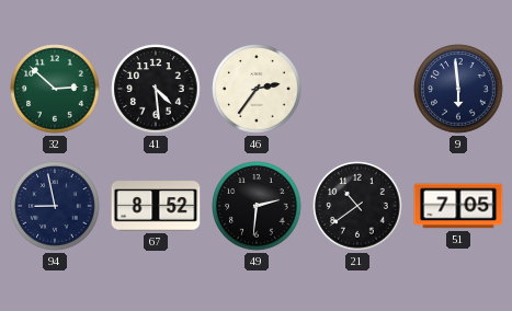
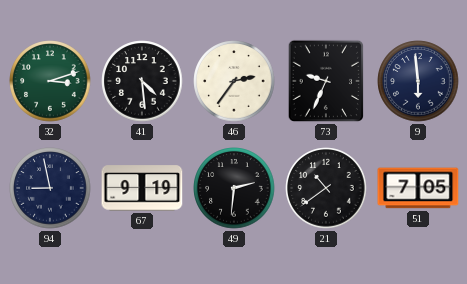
32: 2:52 -> 3:12
73: none -> 9:34
67: 8:52 -> 9:19
